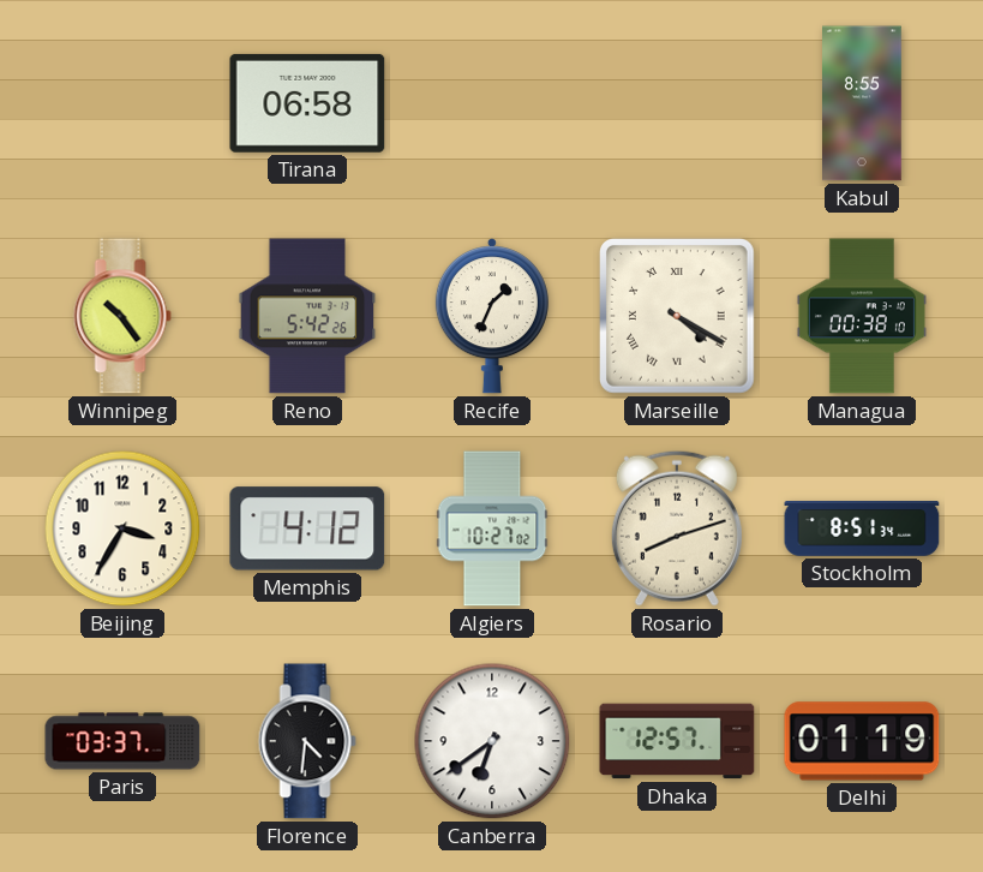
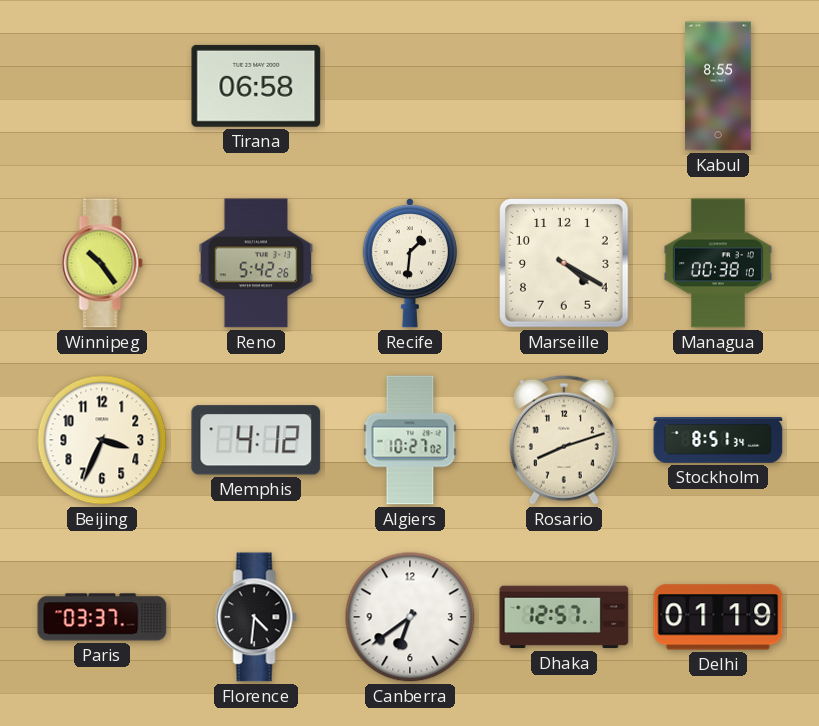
Recife: 1:34 -> 1:31
Marseille numerals: Roman -> Arabic
Beijing: 3:35 -> 3:34
